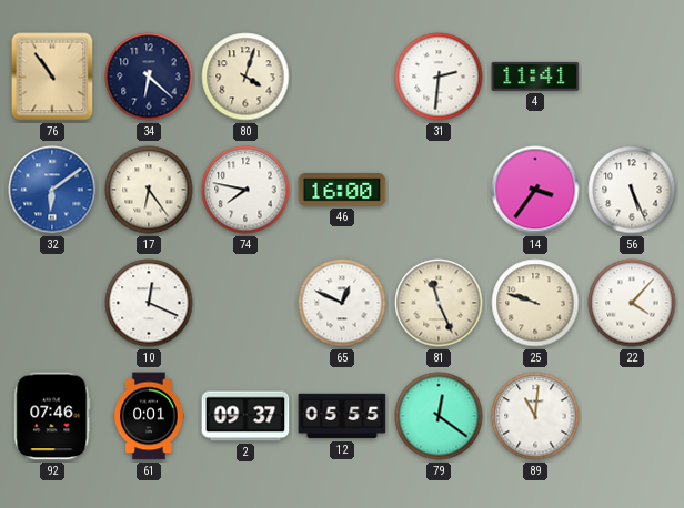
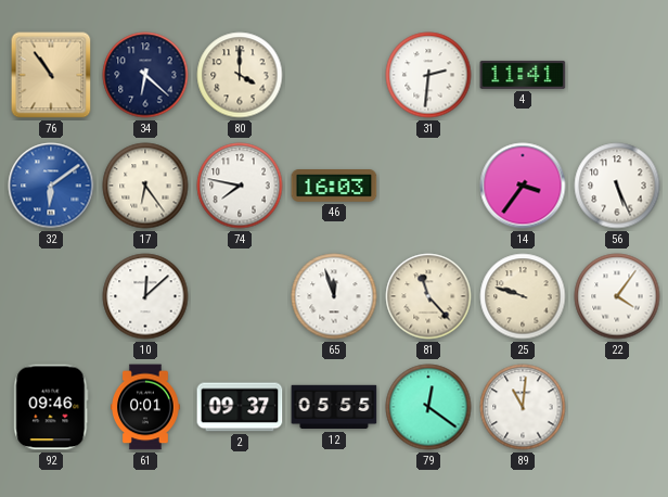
80: 4:03 -> 4:00
46: 16:00 -> 16:03
10: 12:19 -> 12:08
65: 12:49 -> 11:57
81: 11:26 -> 11:23
22: 4:07 -> 4:06
92: 07:46 -> 09:46
